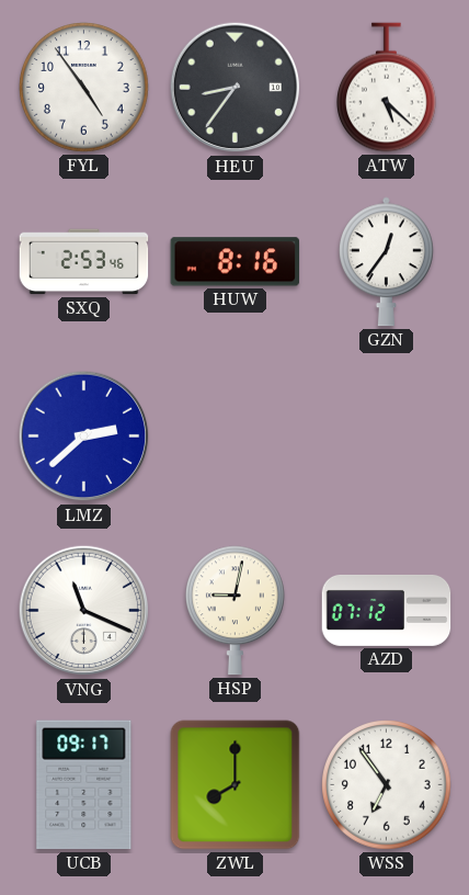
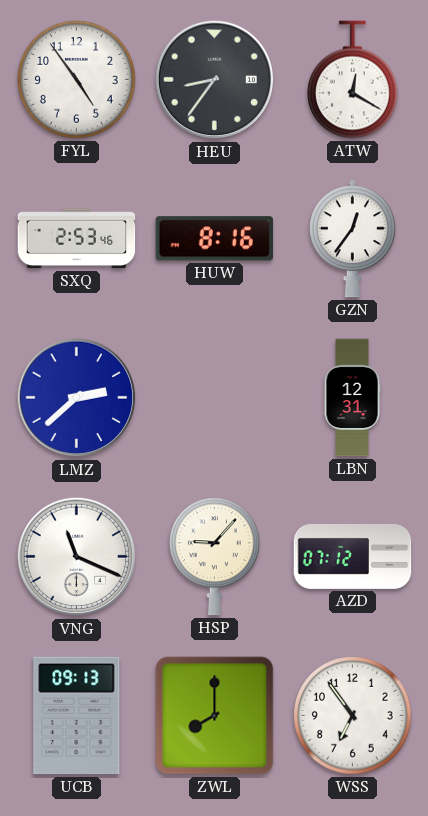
ATW: 5:22 -> 12:20
LBN: none -> 12:31
HSP: 9:02 -> 9:07
UCB: 09:17 -> 09:13
